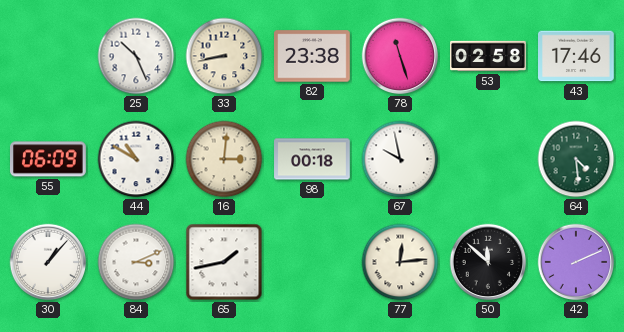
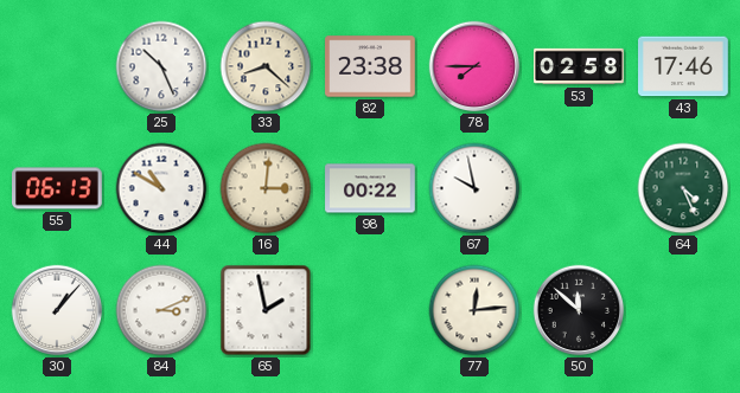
33: 8:43 -> 8:22
78: 11:27 -> 7:45
55: 06:09 -> 06:13
98: 00:18 -> 00:22
64: 4:29 -> 4:26
65: 1:43 -> 1:58
42: 2:11 -> none
